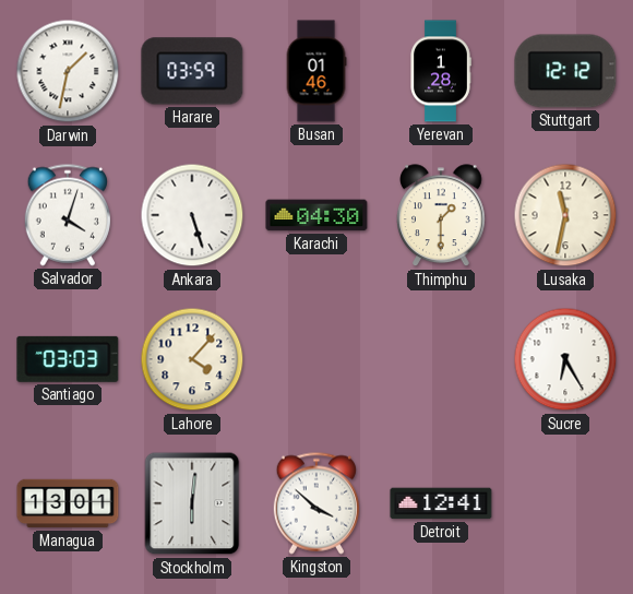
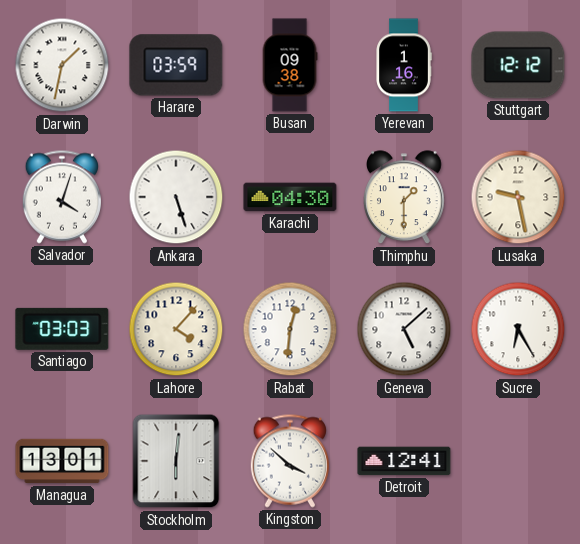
Busan: 01:46 -> 09:38
Yerevan: 1:28 -> 1:16
Lusaka: 11:32 -> 9:28
Rabat: none -> 12:31
Geneva: none -> 5:08
